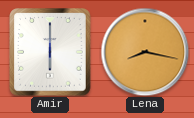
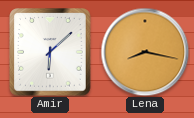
Amir: 6:00 -> 6:08
